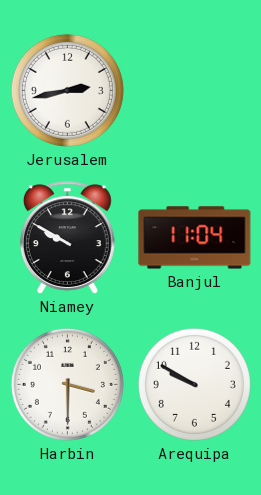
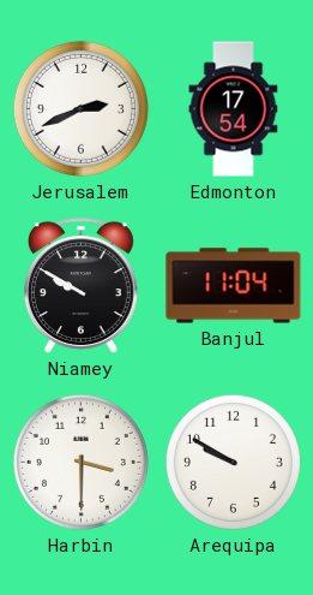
Jerusalem: 2:43 -> 2:41
Edmonton: none -> 17:54
